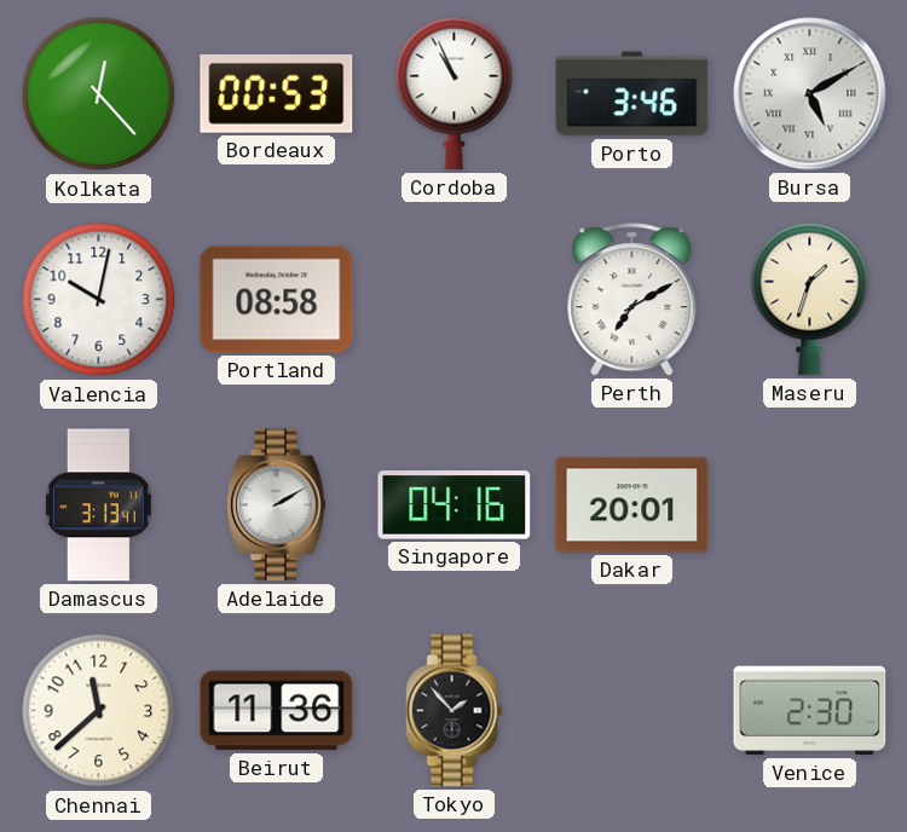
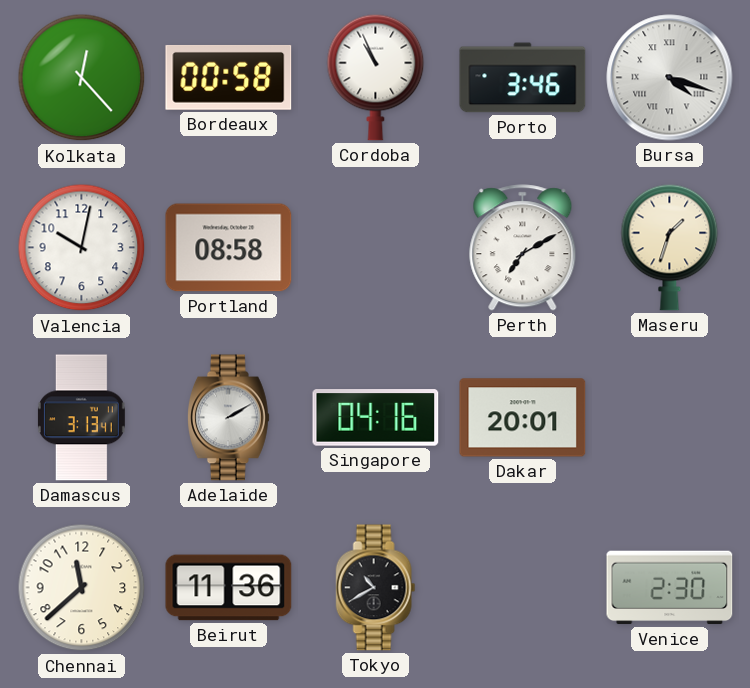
Bordeaux: 00:53 -> 00:58
Bursa: 5:10 -> 4:18
Tokyo: 1:53 -> 10:40
